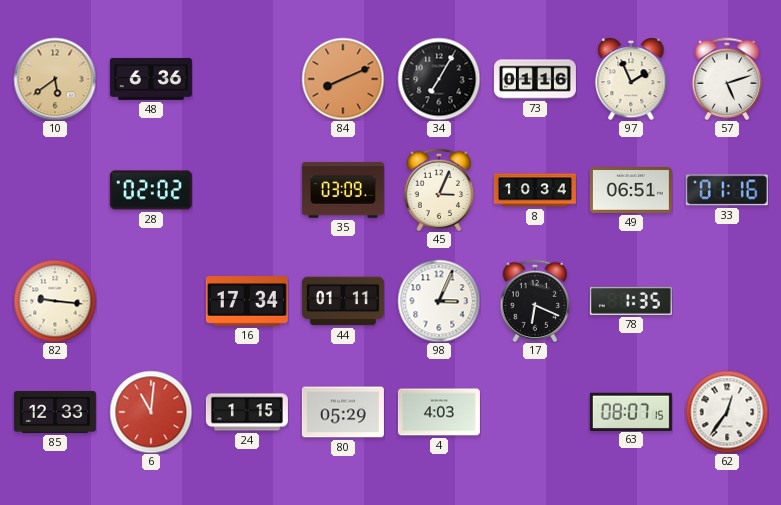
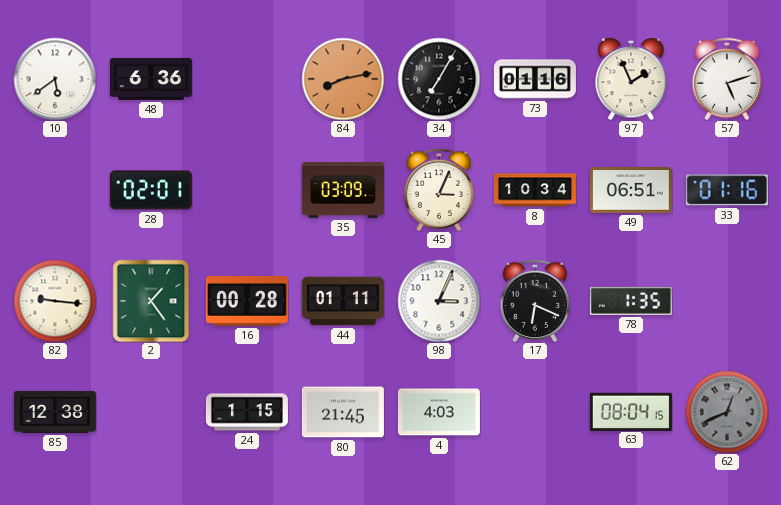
10 dial: champagne -> white
84: 8:11 -> 8:13
28: 02:02 -> 02:01
2: none -> 1:24
16: 17:34 -> 00:28
85: 12:33 -> 12:38
6: 11:01 -> none
80: 05:29 -> 21:45
63: 08:07 -> 08:04
62: 12:36 -> 12:41
62 dial: white -> grey
